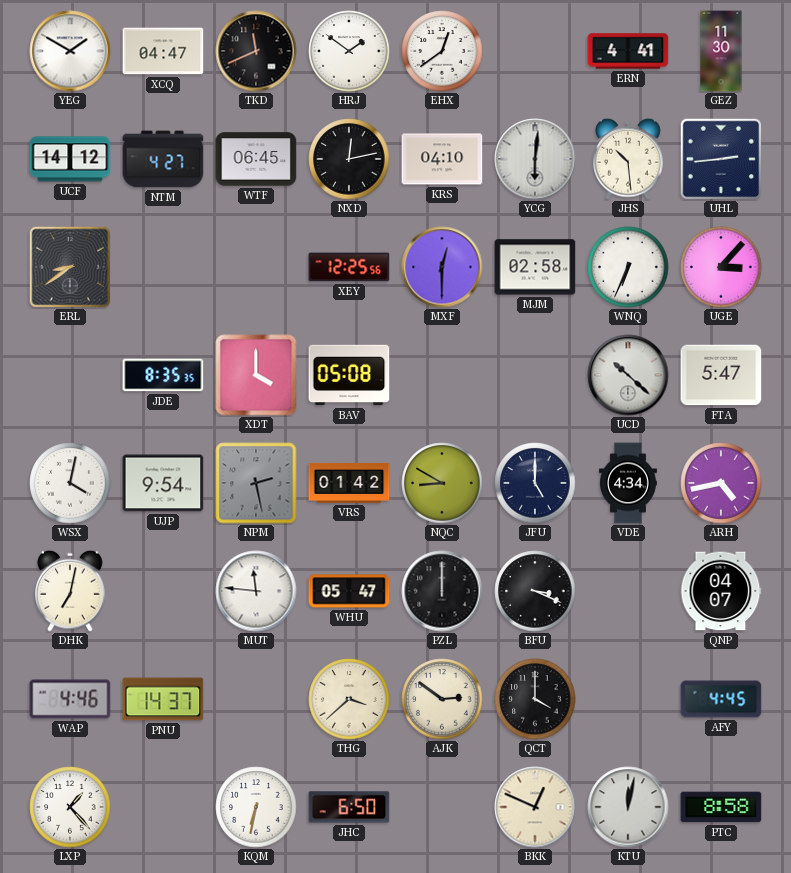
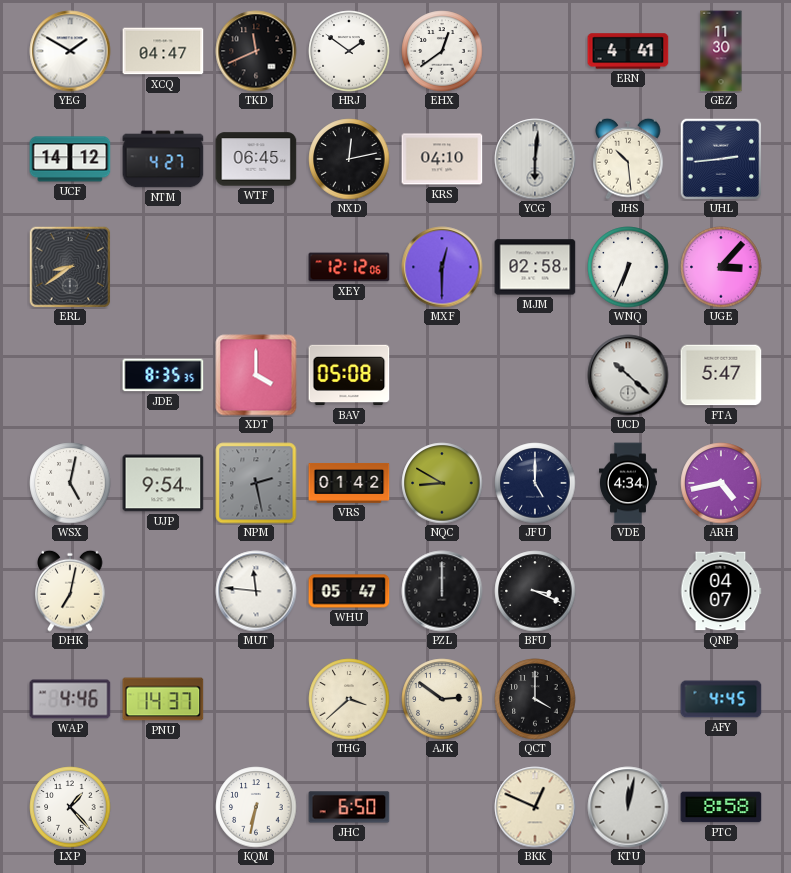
XEY: 12:25 -> 12:12
WSX: 4:02 -> 5:02
